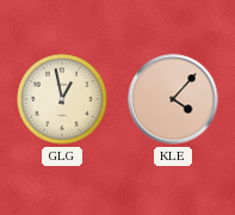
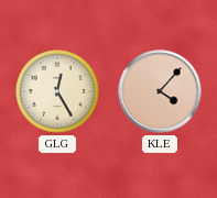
GLG: 12:58 -> 12:25
